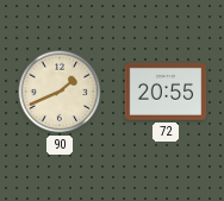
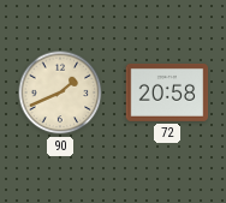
72: 20:55 -> 20:58
